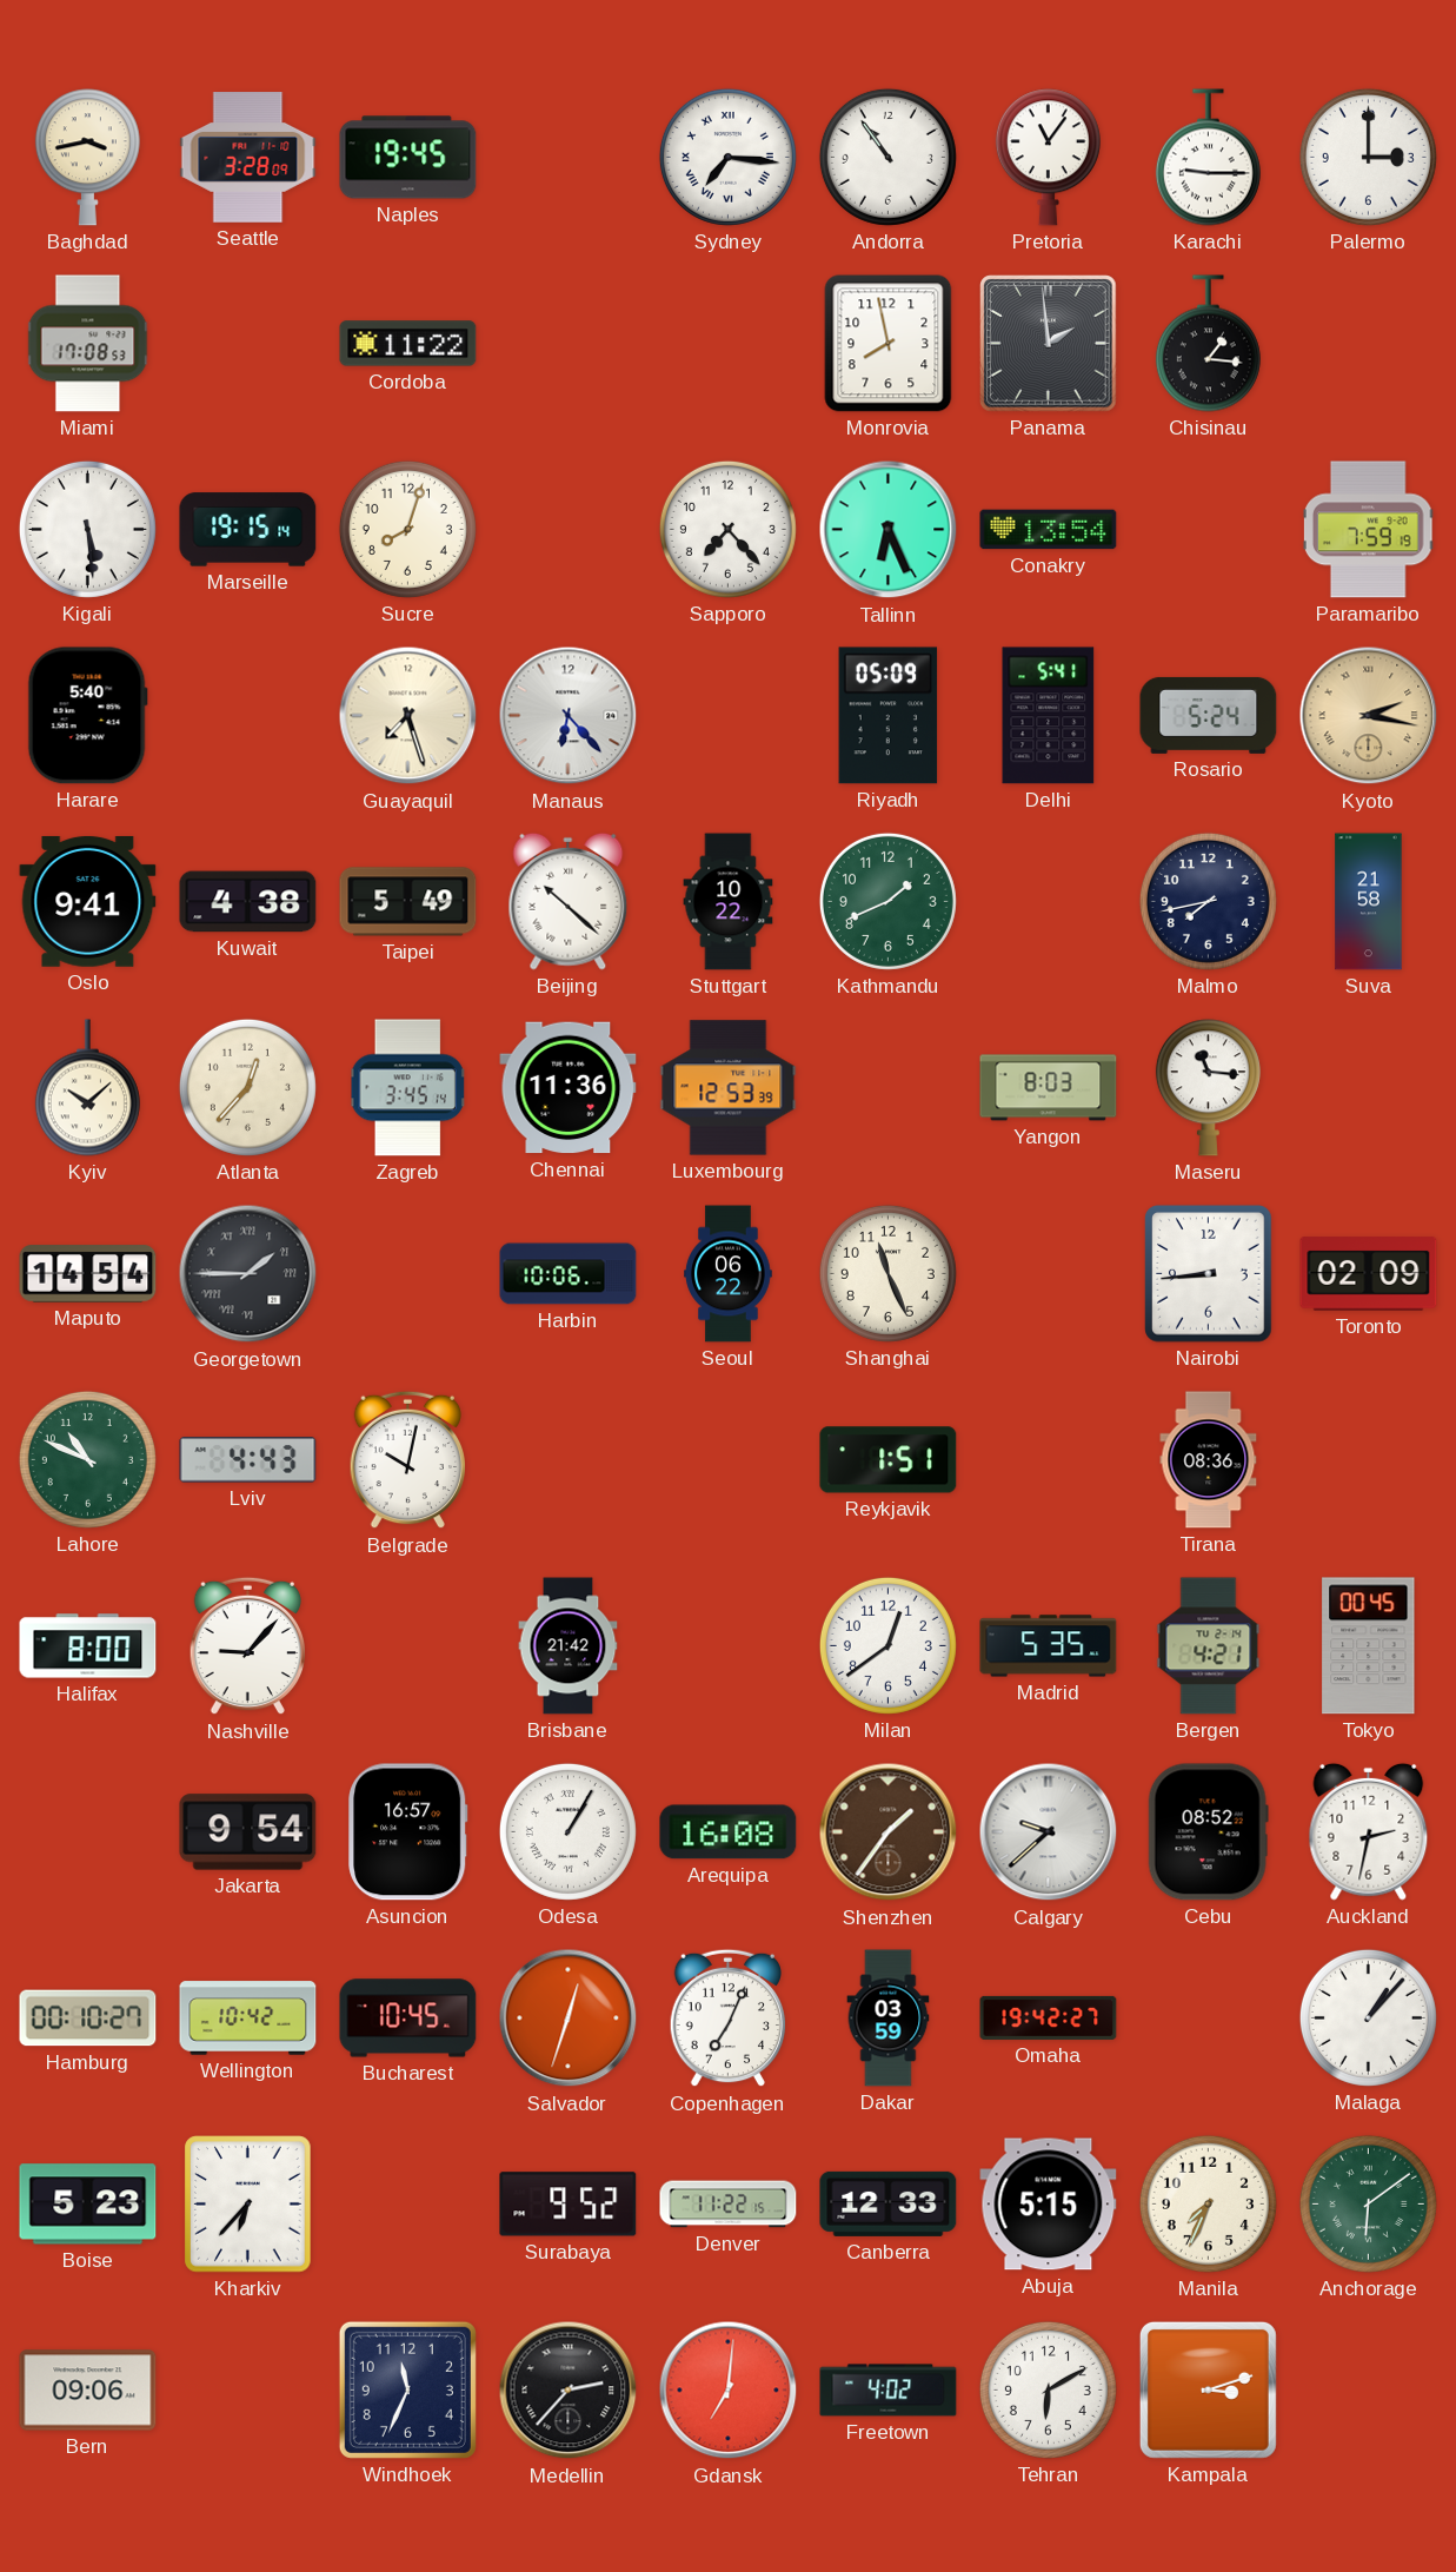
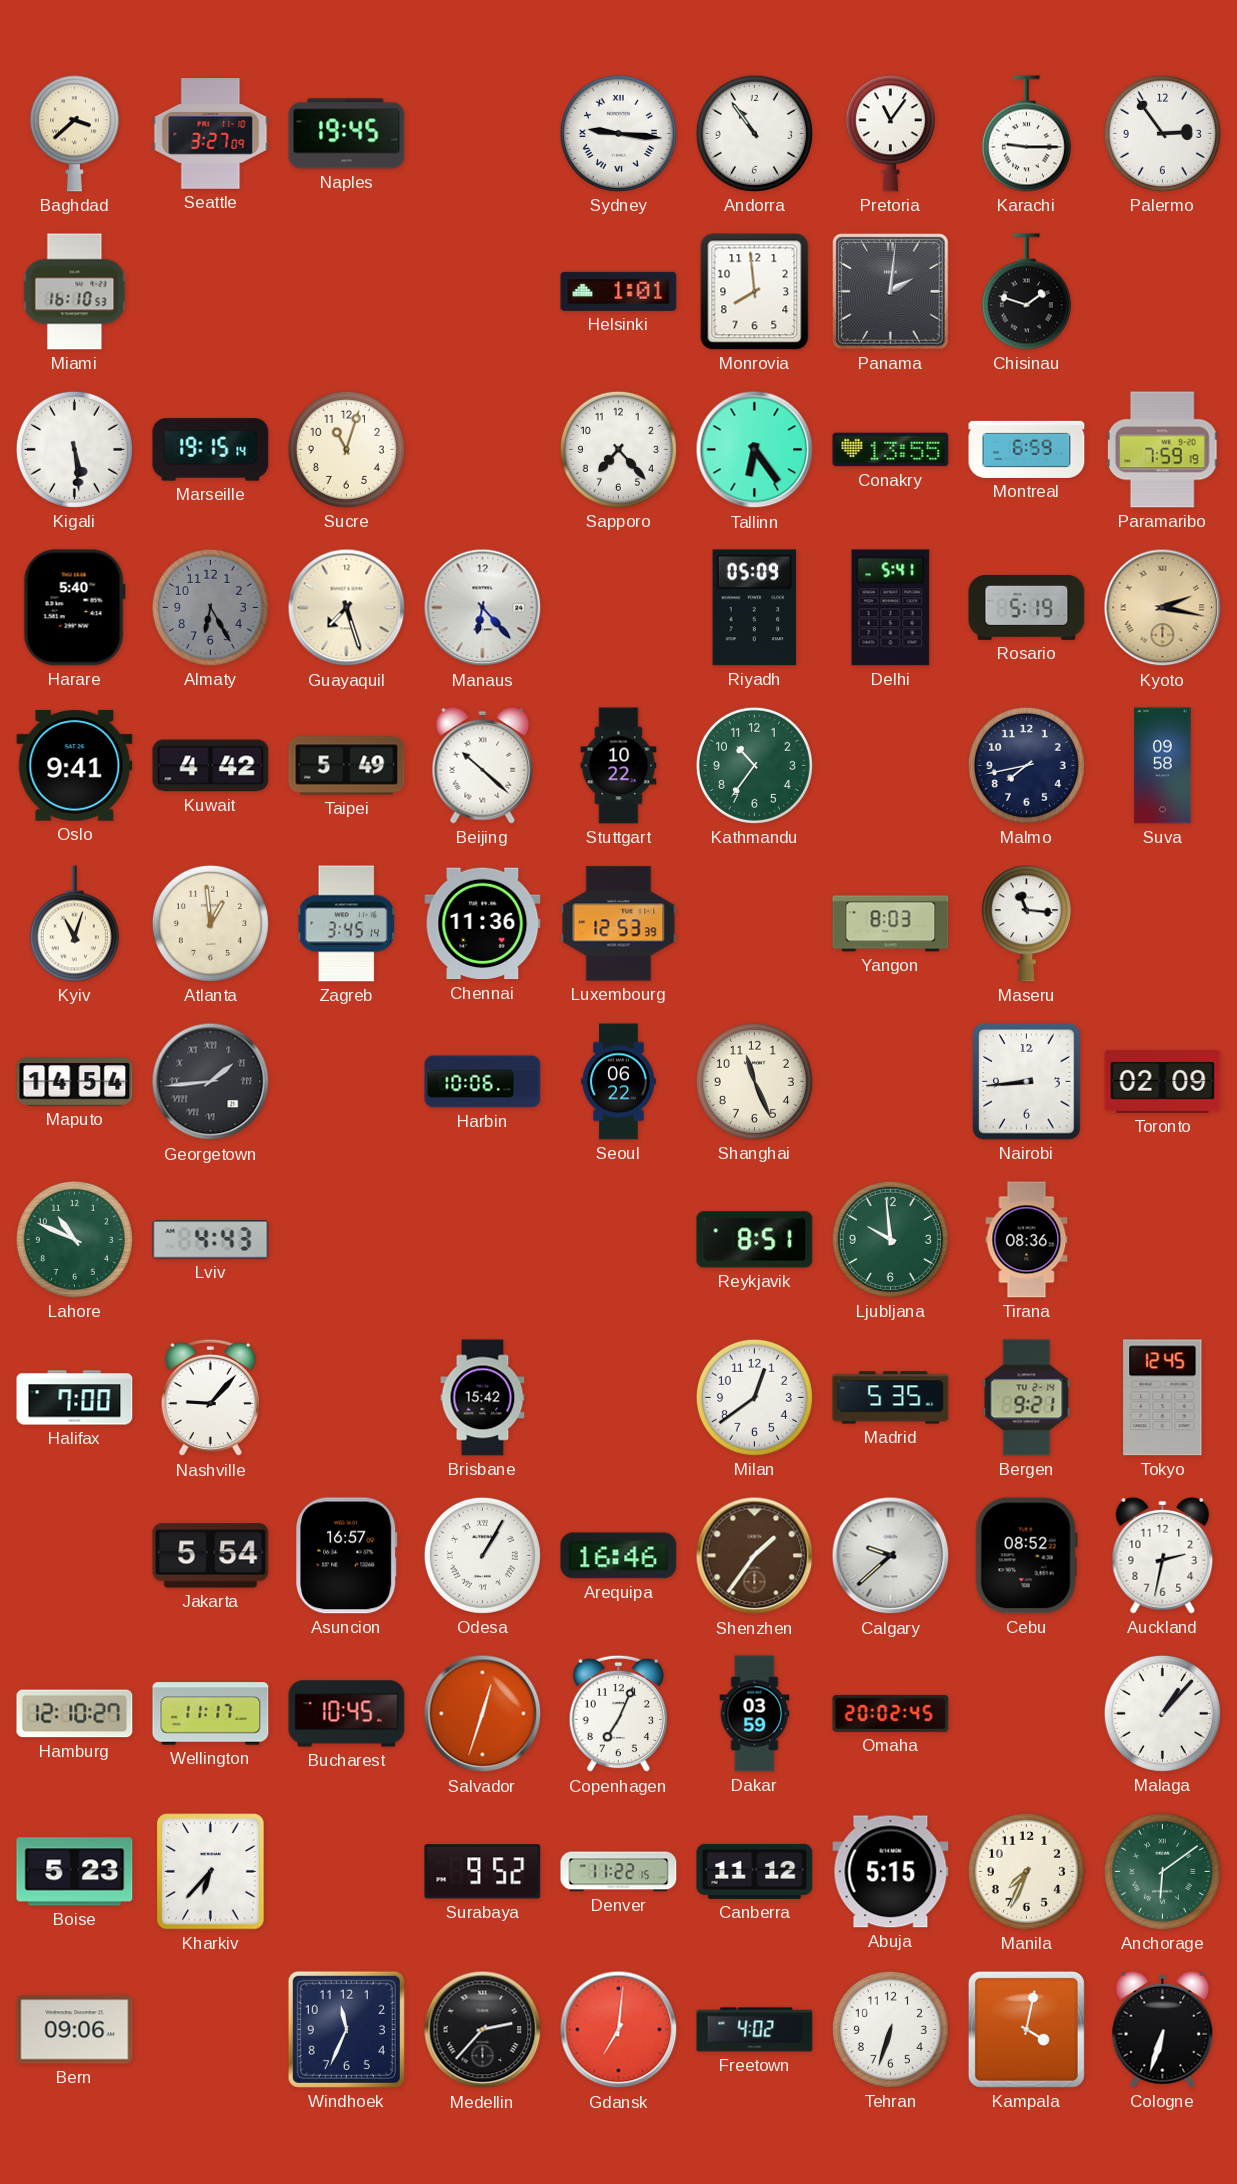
Baghdad: 3:43 -> 3:38
Seattle: 3:28 -> 3:27
Sydney: 7:16 -> 9:16
Palermo: 3:00 -> 2:54
Miami: 17:08 -> 16:10
Cordoba: 11:22 -> none
Helsinki: none -> 1:01
Monrovia: 7:58 -> 7:59
Panama: 1:59 -> 2:01
Chisinau: 1:16 -> 1:48
Sucre: 8:03 -> 11:03
Tallinn: 6:26 -> 6:24
Conakry: 13:54 -> 13:55
Montreal: none -> 6:59
Almaty: none -> 6:25
Rosario: 5:24 -> 5:19
Kuwait: 4:38 -> 4:42
Kathmandu: 1:41 -> 10:36
Suva: 21:58 -> 09:58
Kyiv: 10:08 -> 11:03
Atlanta: 12:37 -> 12:59
Georgetown: 1:45 -> 1:44
Belgrade: 10:02 -> none
Reykjavik: 1:51 -> 8:51
Ljubljana: none -> 9:59
Halifax: 8:00 -> 7:00
Brisbane: 21:42 -> 15:42
Bergen: 4:21 -> 9:21
Tokyo: 00:45 -> 12:45
Jakarta: 9:54 -> 5:54
Arequipa: 16:08 -> 16:46
Hamburg: 00:10 -> 12:10
Wellington: 10:42 -> 11:17
Omaha: 19:42 -> 20:02
Canberra: 12:33 -> 11:12
Tehran: 6:10 -> 6:33
Kampala: 3:12 -> 4:02
Cologne: none -> 6:33
